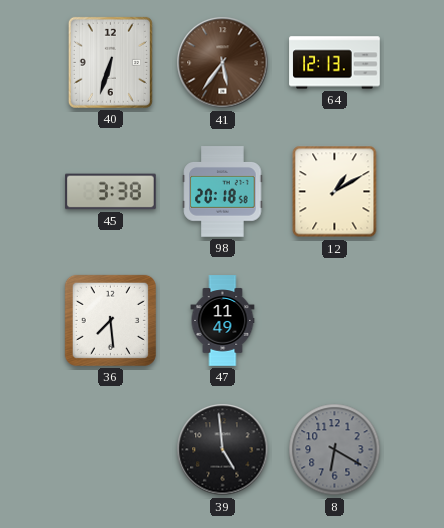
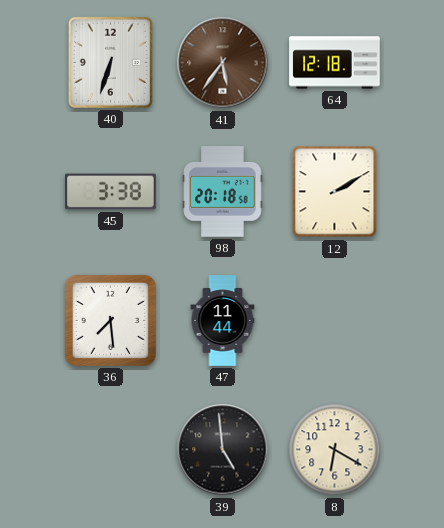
64: 12:13 -> 12:18
12: 1:10 -> 2:10
47: 11:49 -> 11:44
8 dial: grey -> cream
